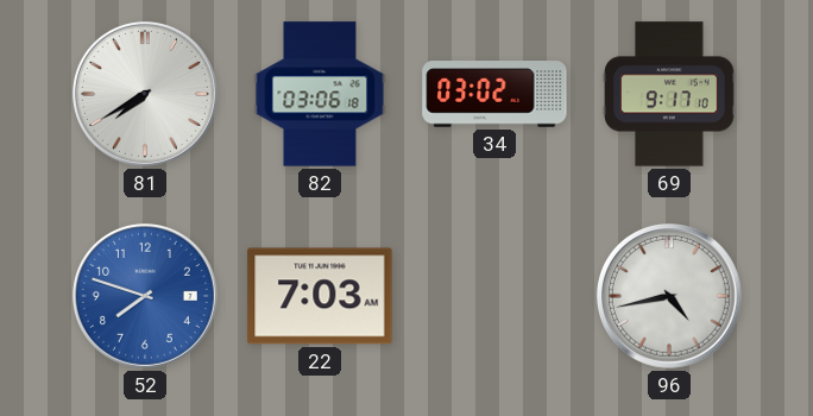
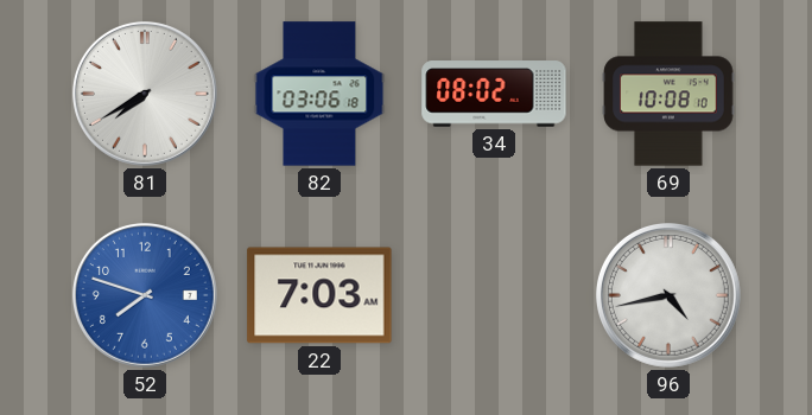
34: 03:02 -> 08:02
69: 9:17 -> 10:08
